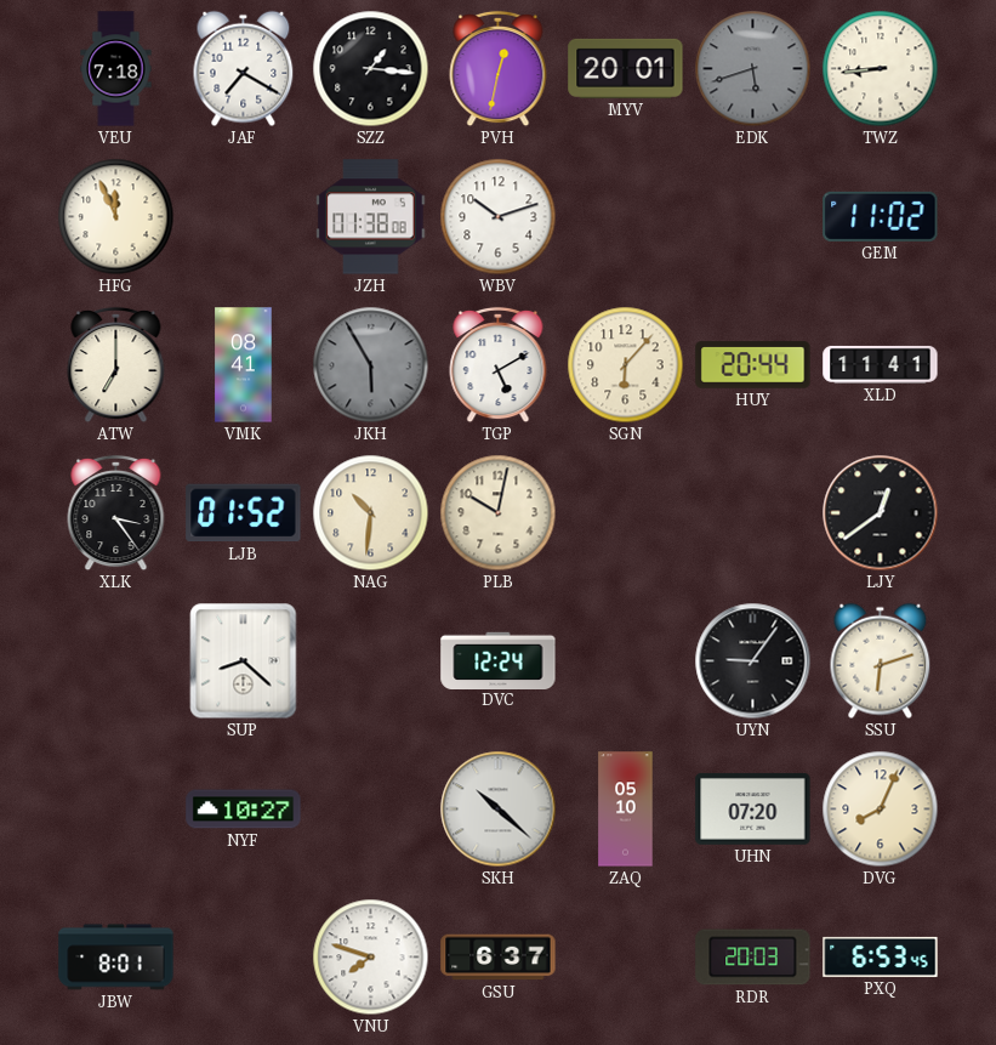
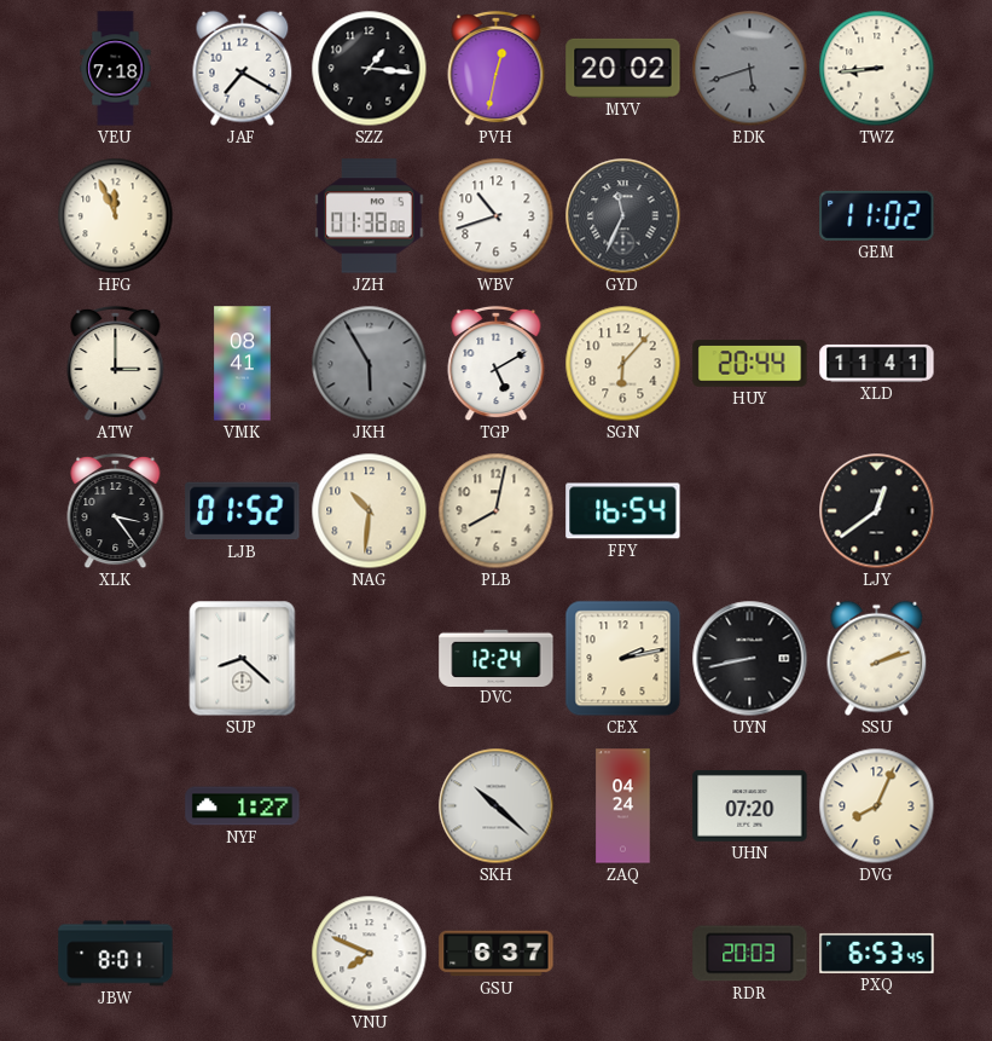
MYV: 20:01 -> 20:02
WBV: 10:12 -> 10:42
GYD: none -> 11:34
ATW: 7:00 -> 3:00
PLB: 10:02 -> 8:02
FFY: none -> 16:54
CEX: none -> 2:13
UYN: 9:06 -> 8:43
SSU: 6:12 -> 2:12
NYF: 10:27 -> 1:27
ZAQ: 05:10 -> 04:24
VNU: 7:48 -> 7:49
